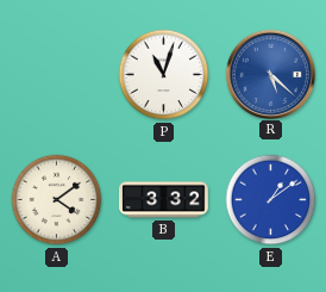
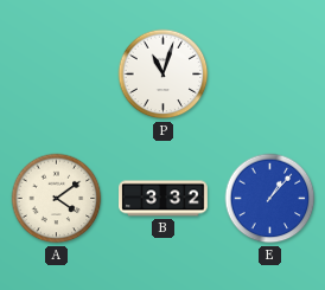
R: 5:22 -> none
E: 1:09 -> 1:07
